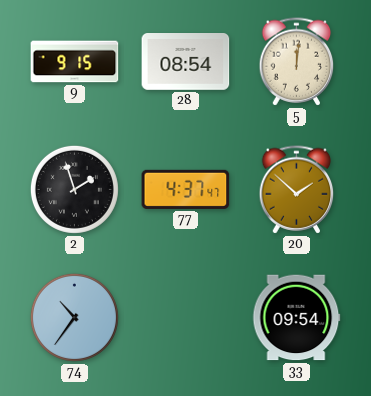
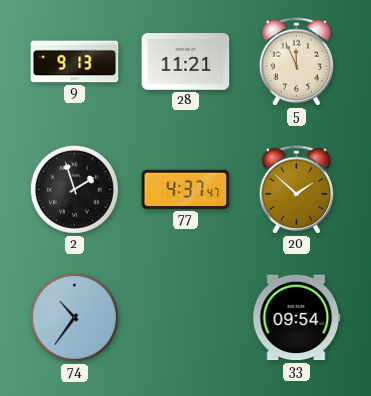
9: 9:15 -> 9:13
28: 08:54 -> 11:21
5: 12:01 -> 11:56
